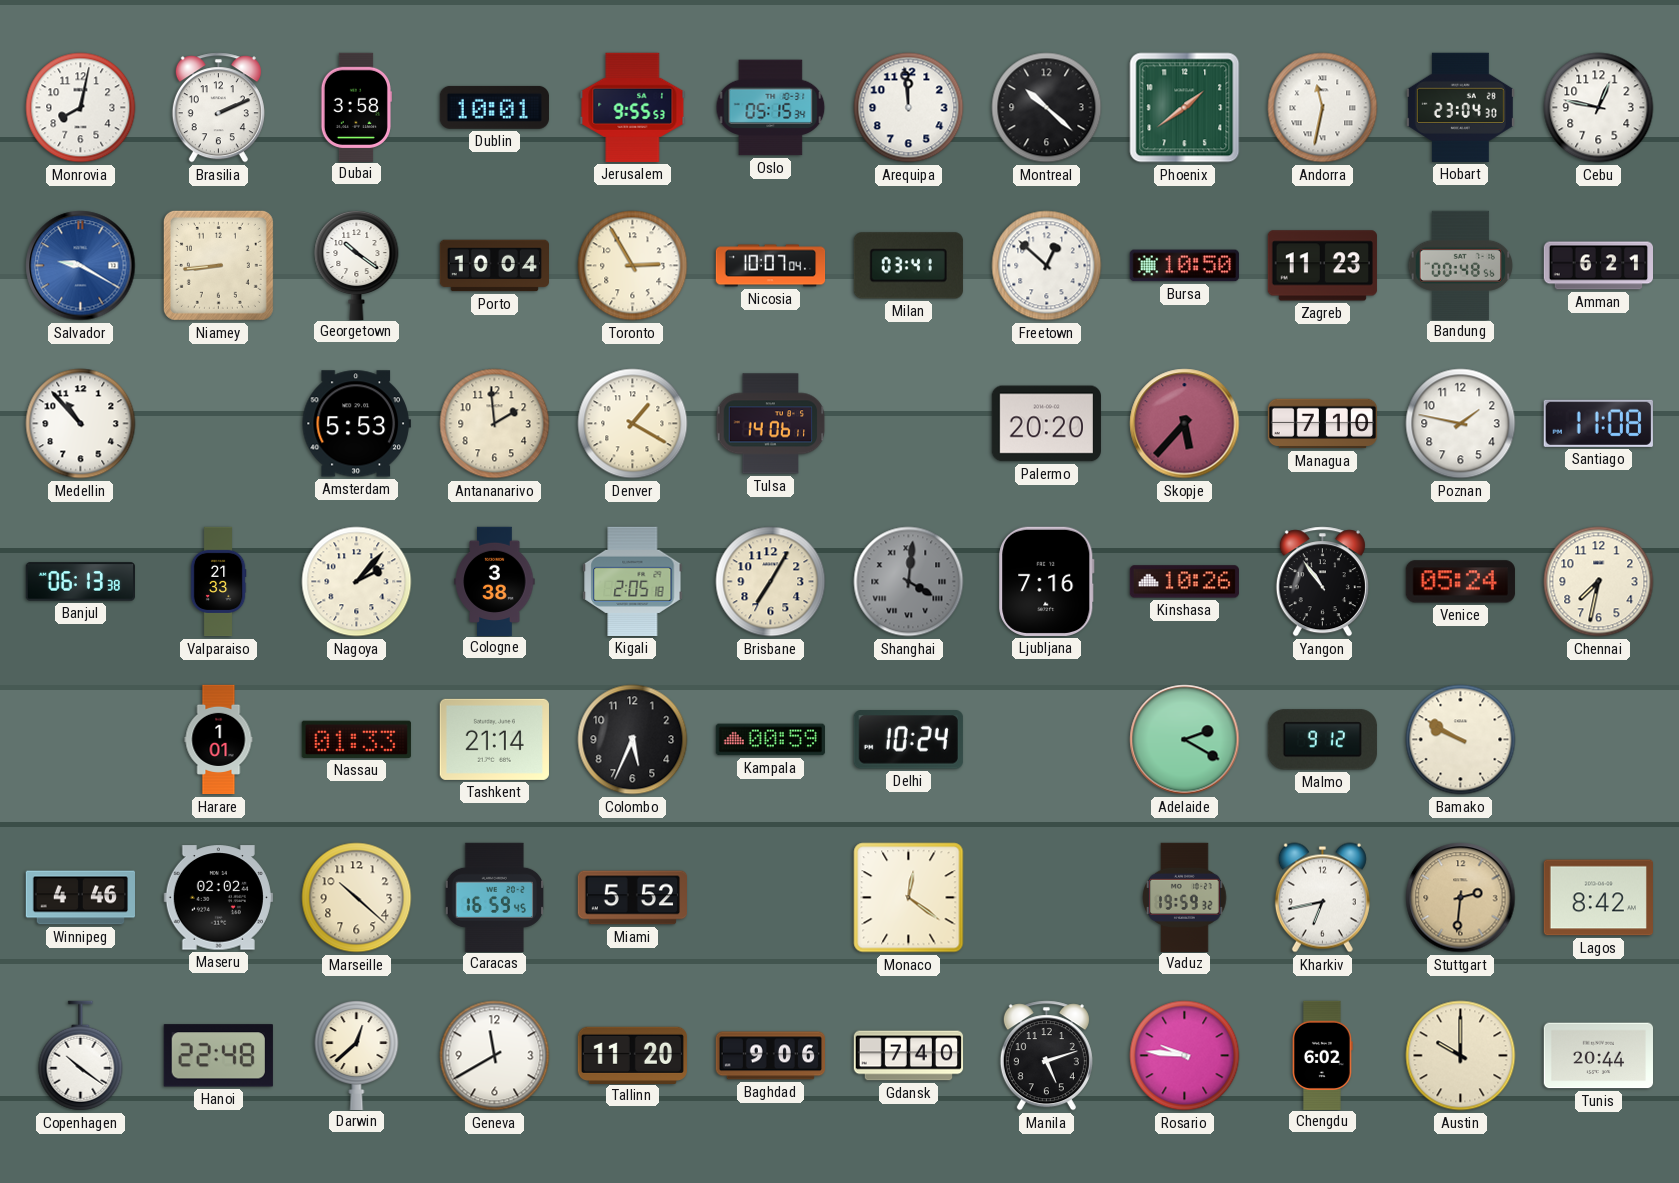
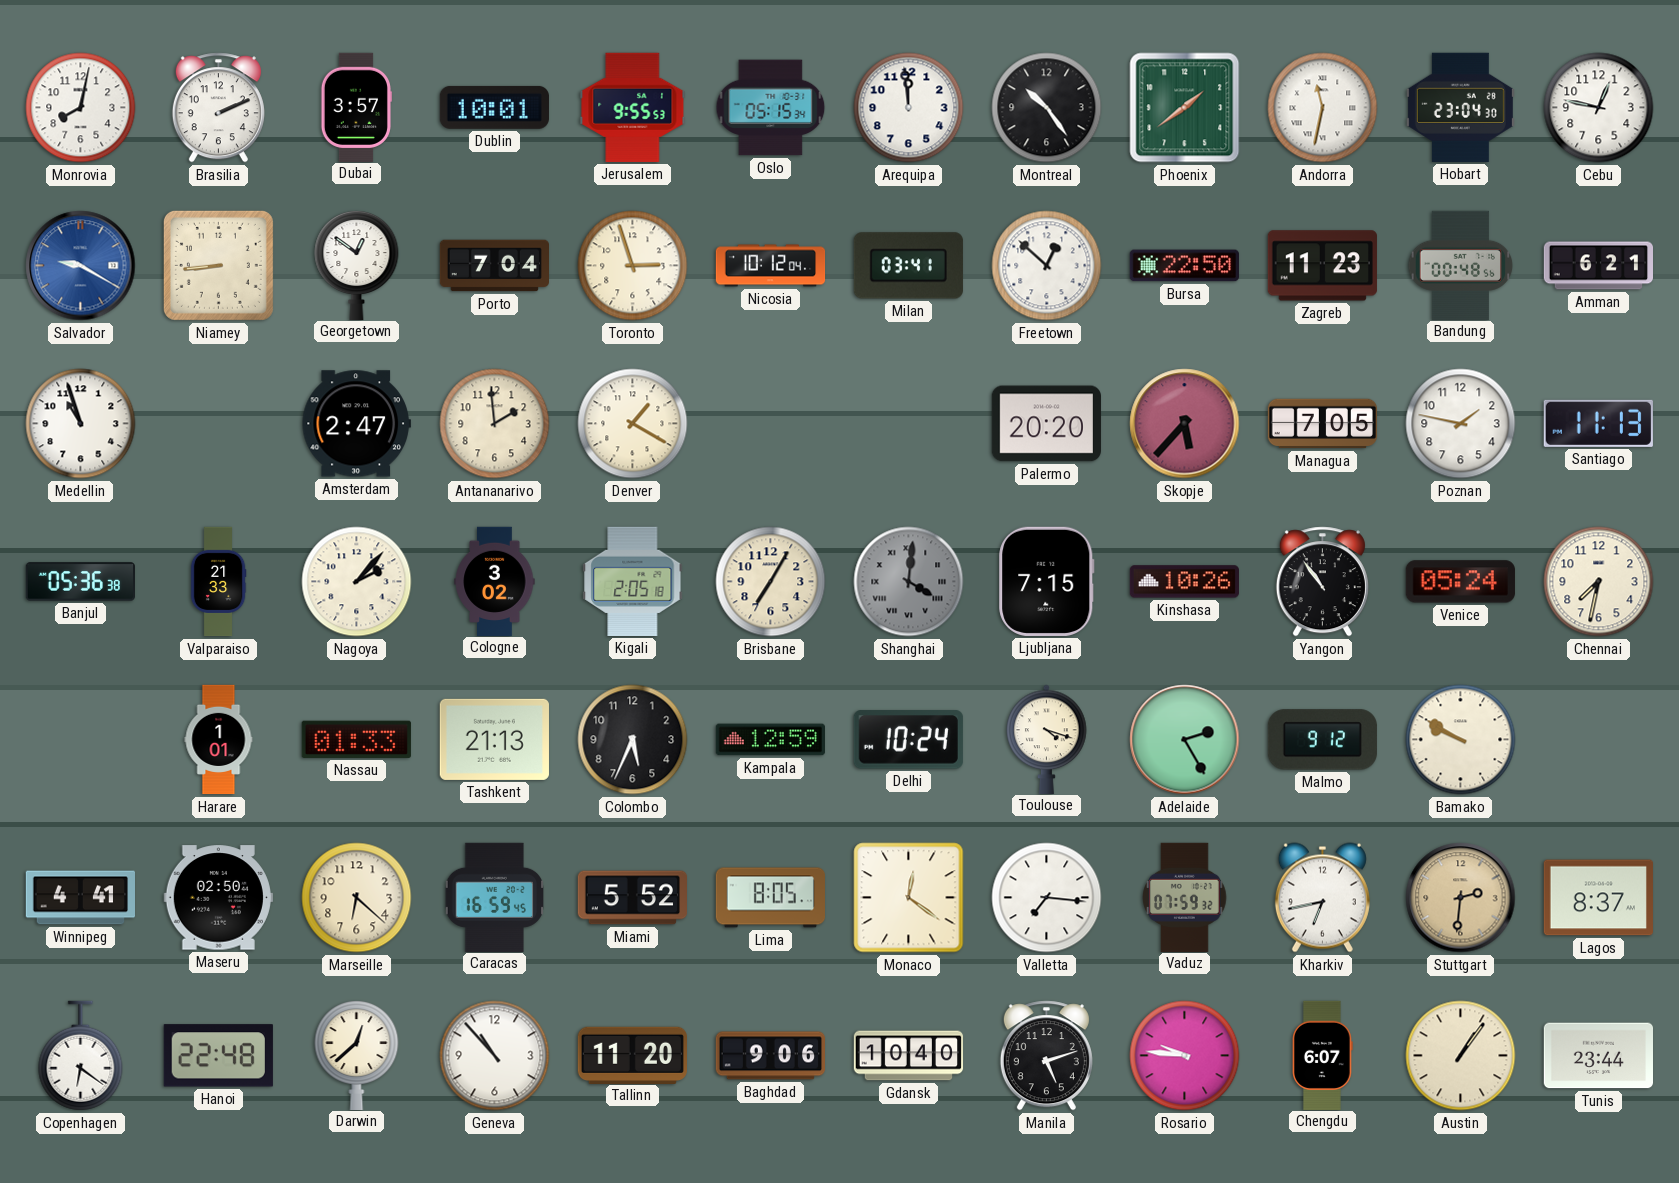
Dubai: 3:58 -> 3:57
Montreal: 10:22 -> 10:24
Georgetown: 10:21 -> 12:51
Porto: 10:04 -> 7:04
Toronto: 2:55 -> 2:57
Nicosia: 10:07 -> 10:12
Bursa: 10:50 -> 22:50
Medellin: 10:53 -> 10:57
Amsterdam: 5:53 -> 2:47
Tulsa: 14:06 -> none
Managua: 7:10 -> 7:05
Santiago: 11:08 -> 11:13
Banjul: 06:13 -> 05:36
Cologne: 3:38 -> 3:02
Ljubljana: 7:16 -> 7:15
Tashkent: 21:14 -> 21:13
Kampala: 00:59 -> 12:59
Toulouse: none -> 4:18
Adelaide: 2:20 -> 2:25
Winnipeg: 4:46 -> 4:41
Maseru: 02:02 -> 02:50
Marseille: 10:22 -> 6:22
Lima: none -> 8:05
Valletta: none -> 7:16
Vaduz: 19:59 -> 07:59
Lagos: 8:42 -> 8:37
Copenhagen: 10:21 -> 6:21
Geneva: 11:40 -> 10:53
Gdansk: 7:40 -> 10:40
Chengdu: 6:02 -> 6:07
Austin: 10:00 -> 1:06
Tunis: 20:44 -> 23:44
